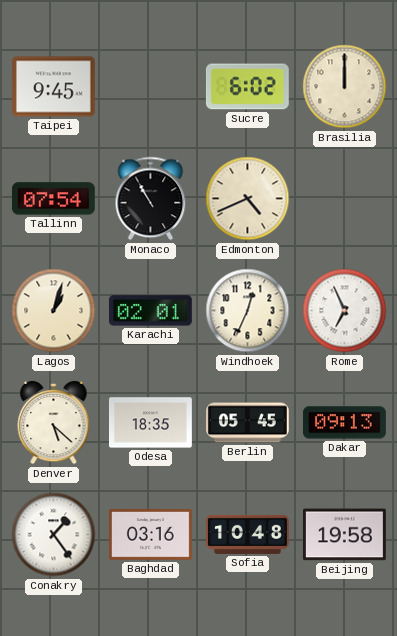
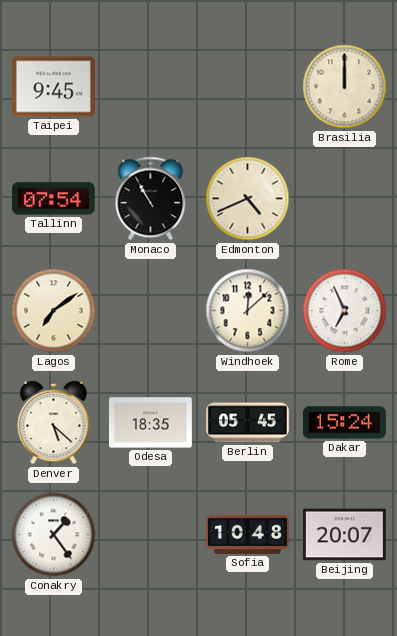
Sucre: 6:02 -> none
Lagos: 1:03 -> 7:09
Karachi: 02:01 -> none
Windhoek: 12:34 -> 12:08
Dakar: 09:13 -> 15:24
Baghdad: 03:16 -> none
Beijing: 19:58 -> 20:07
